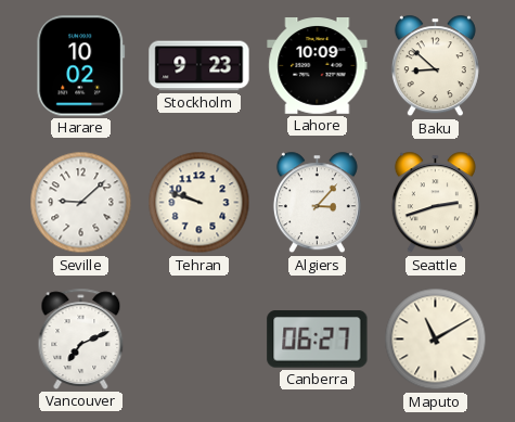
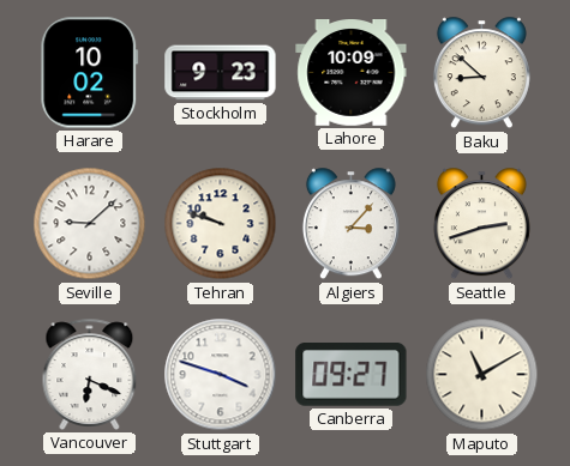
Vancouver: 7:11 -> 6:19
Stuttgart: none -> 3:48
Canberra: 06:27 -> 09:27
